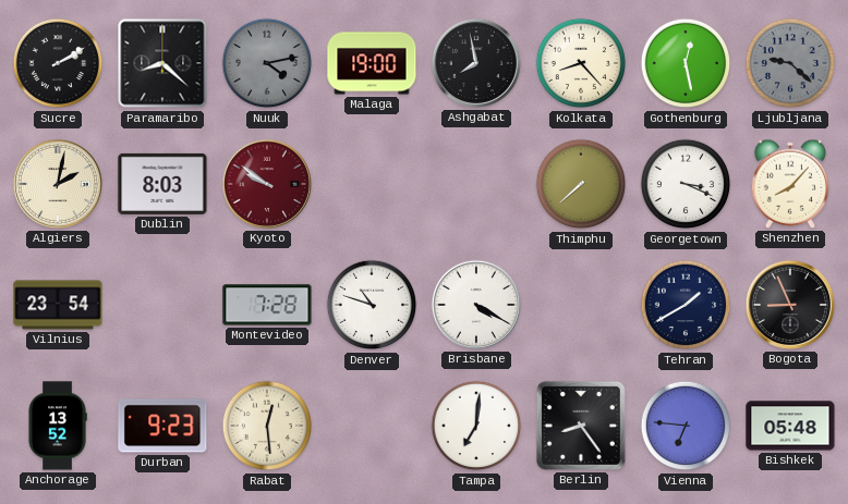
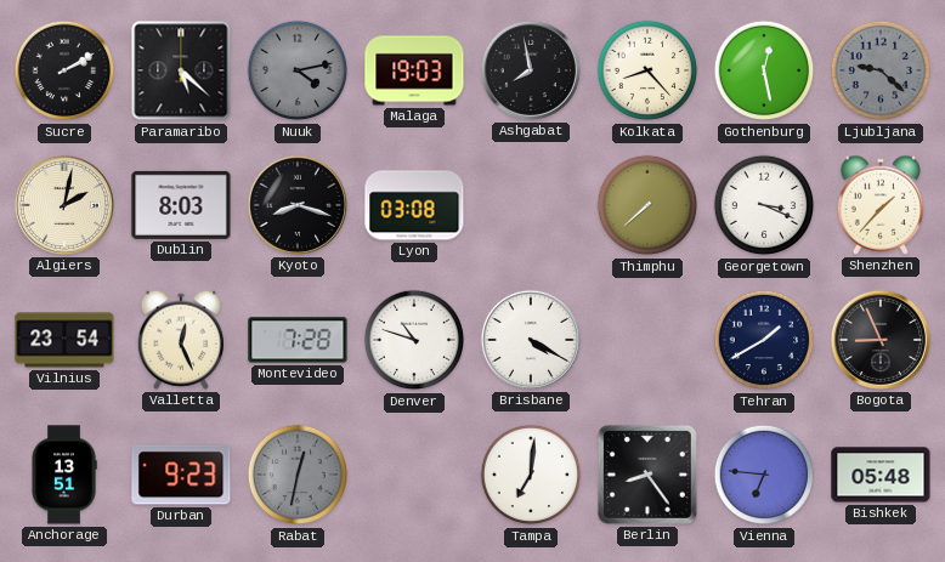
Paramaribo: 8:22 -> 5:22
Malaga: 19:00 -> 19:03
Kyoto: 9:51 -> 8:18
Kyoto dial: burgundy -> black
Lyon: none -> 03:08
Shenzhen: 8:07 -> 1:37
Valletta: none -> 12:26
Anchorage: 13:52 -> 13:51
Rabat: 12:29 -> 12:32
Rabat dial: cream -> grey
